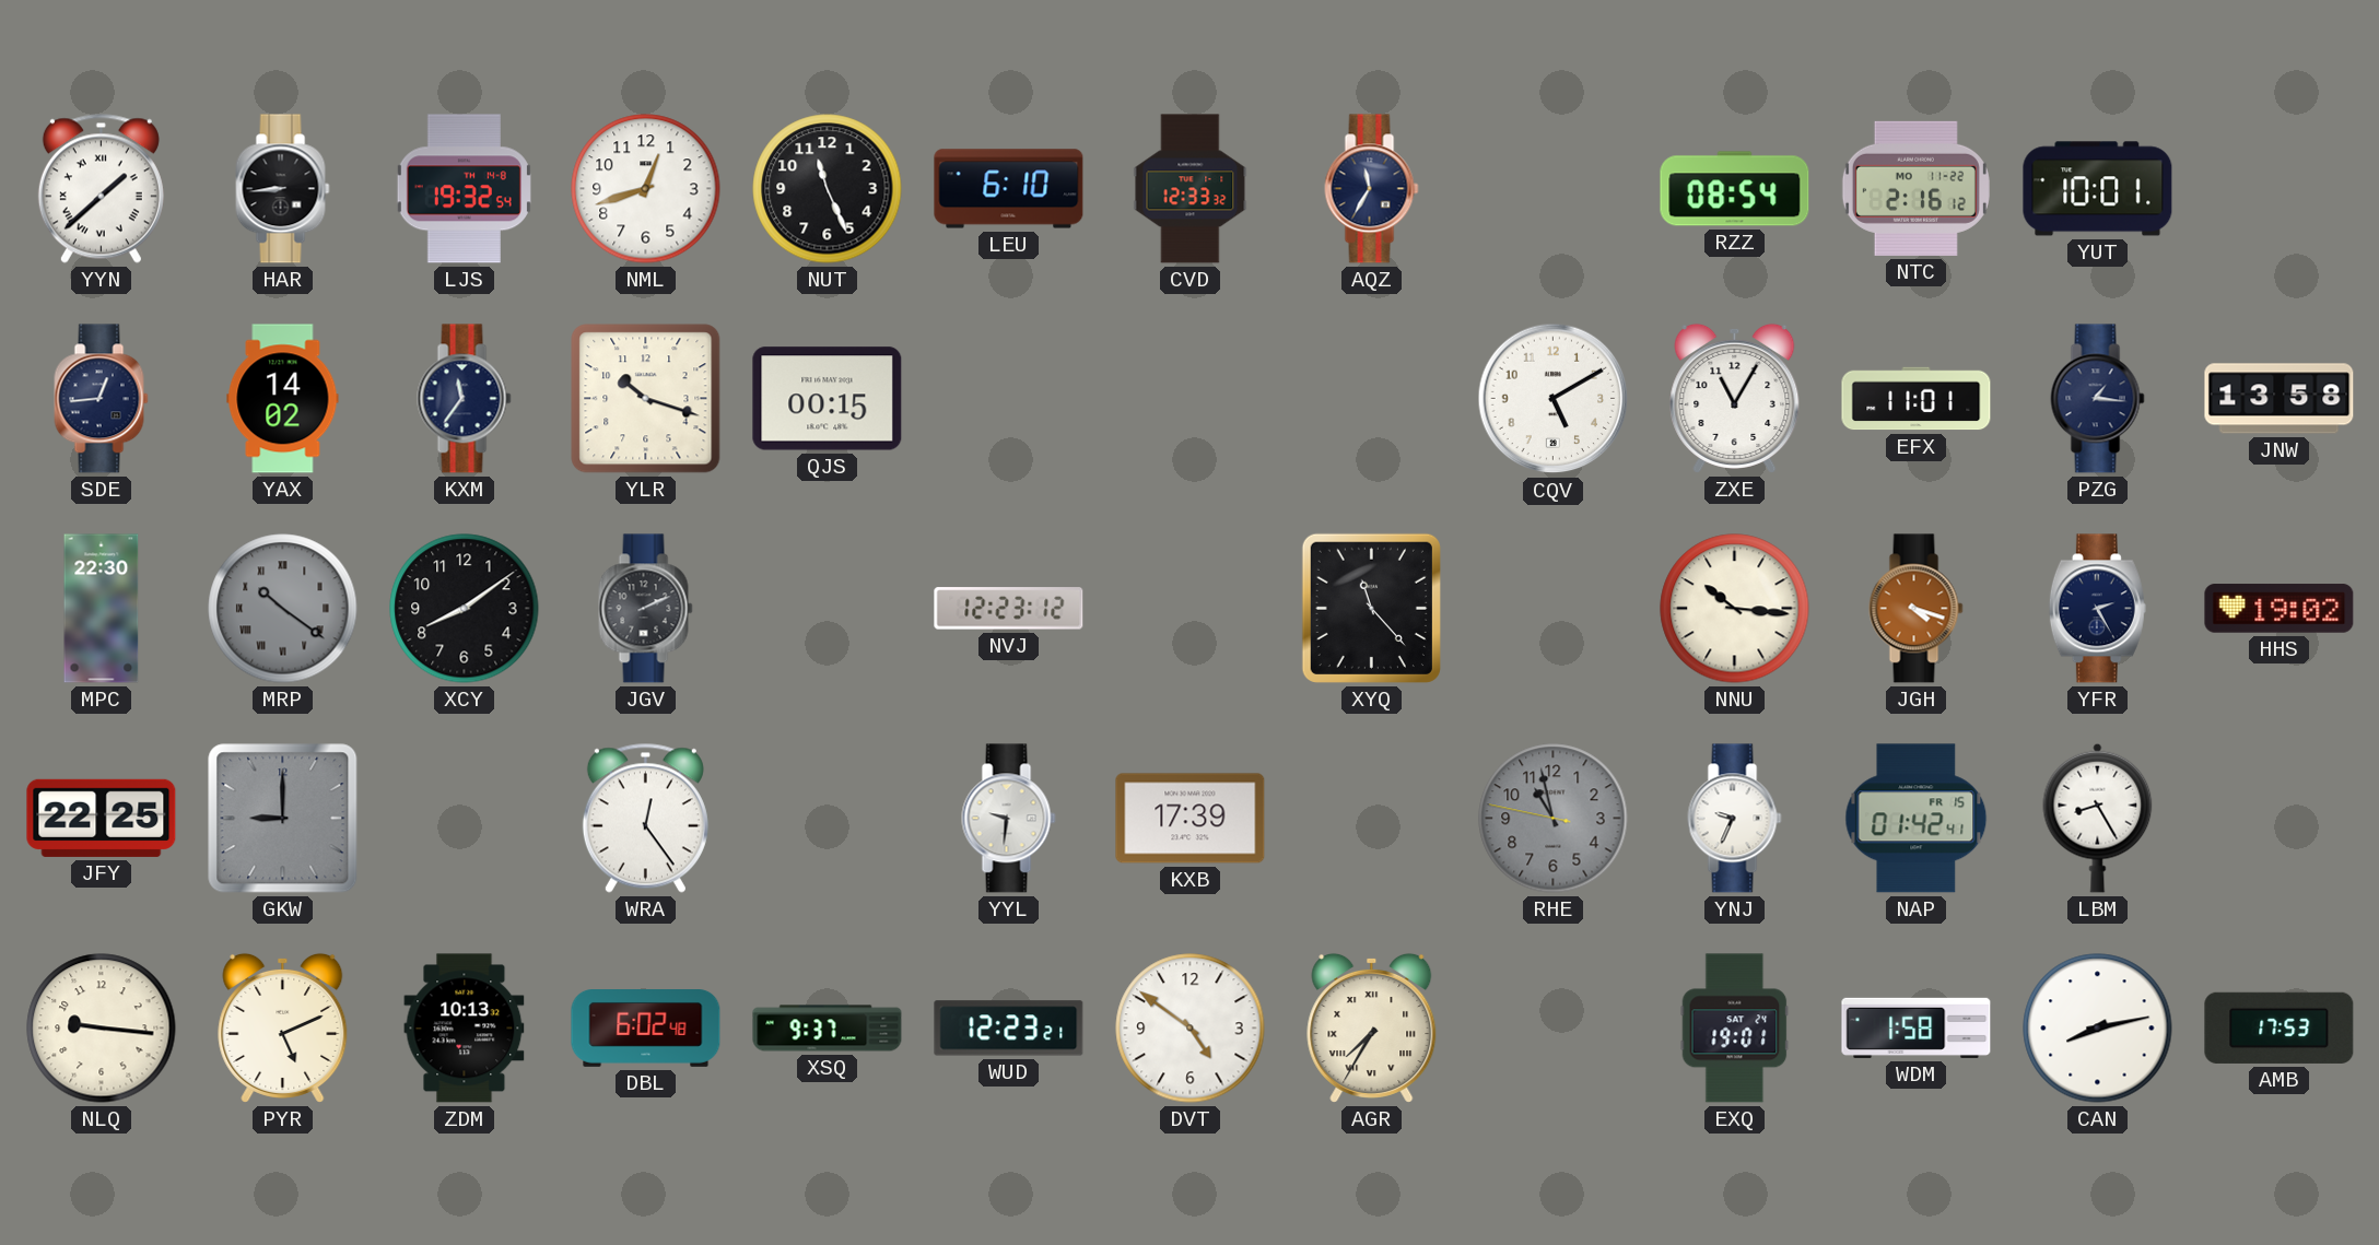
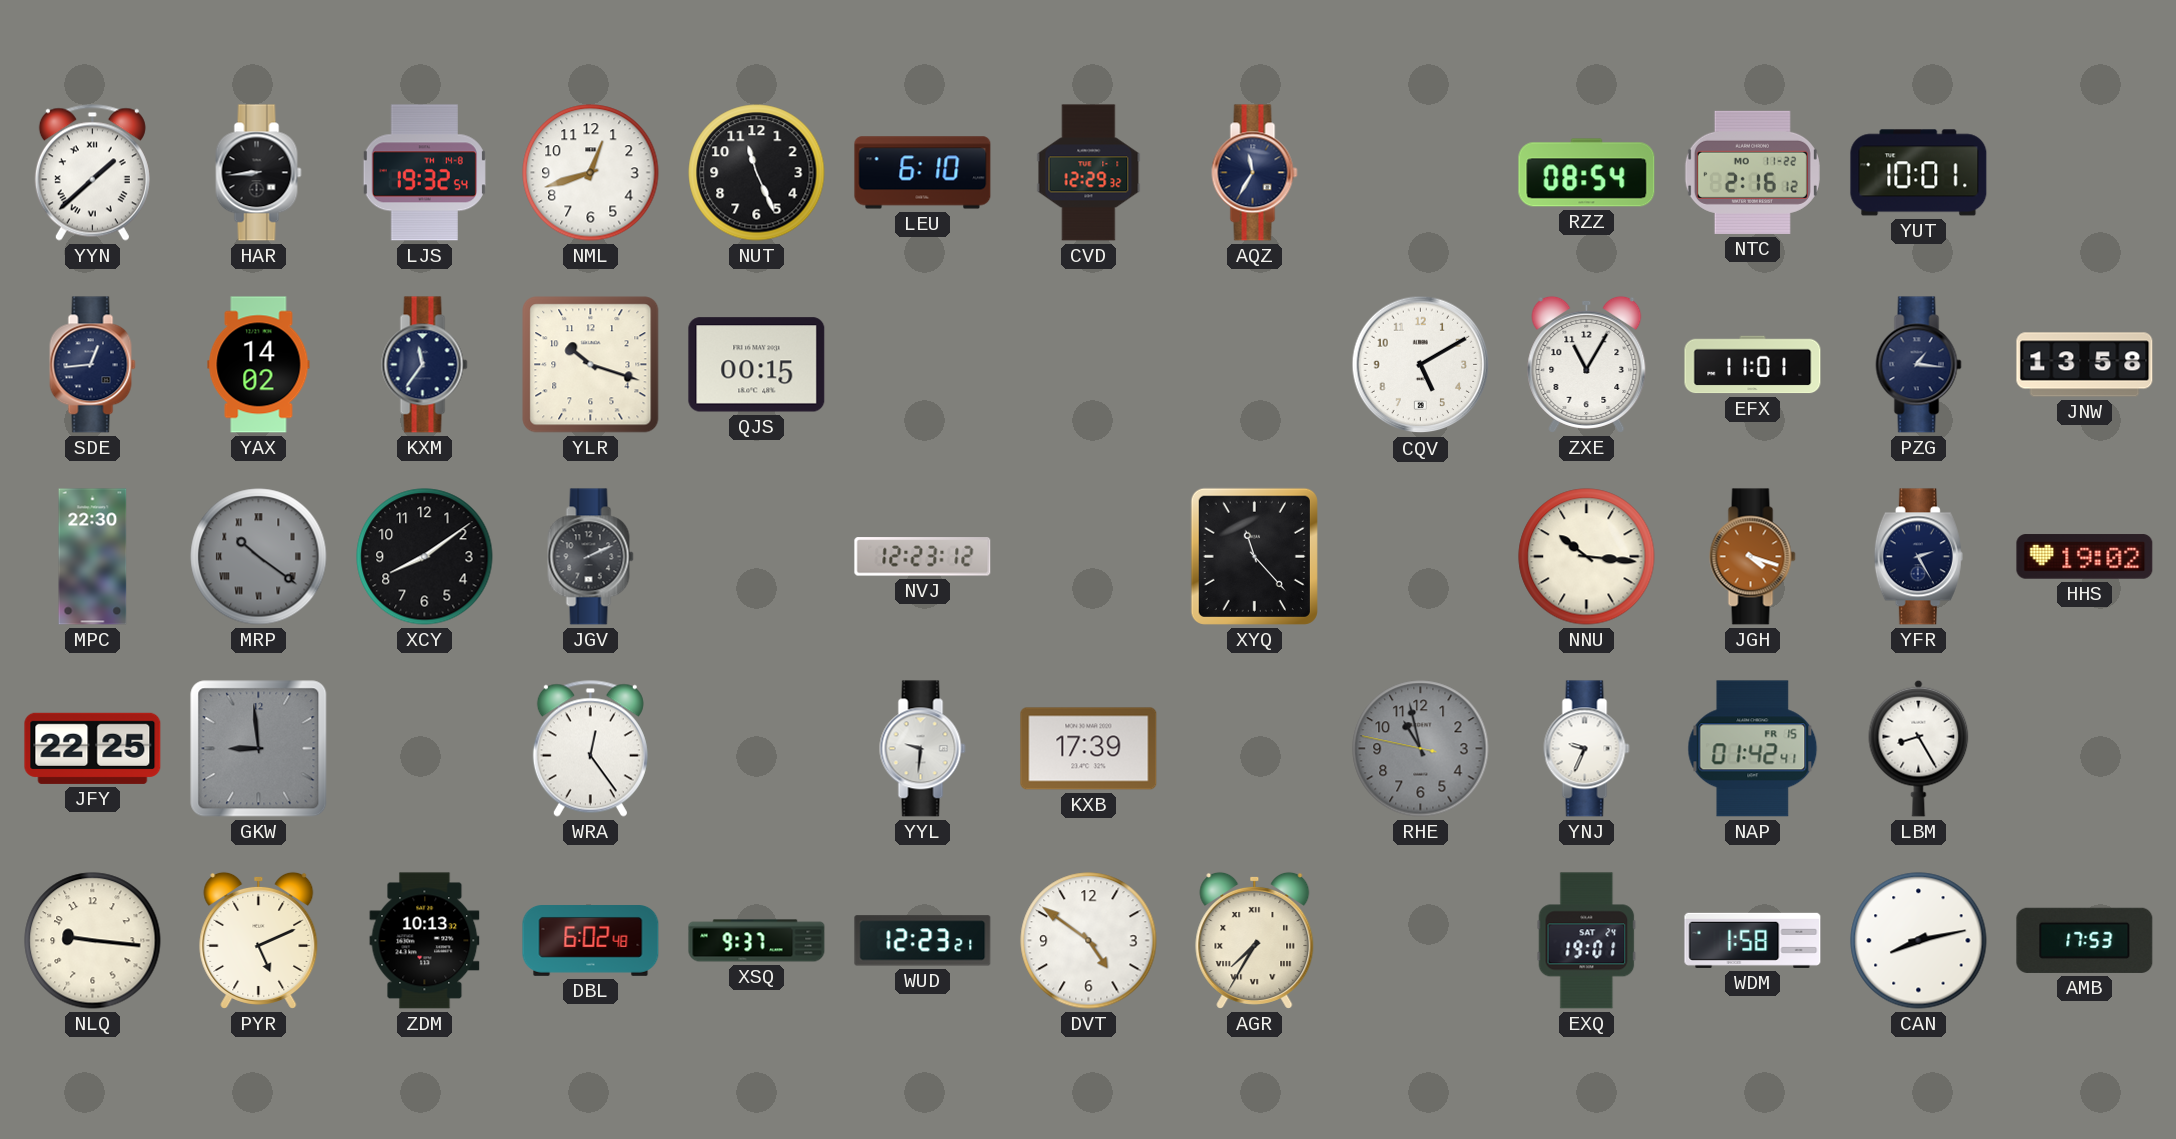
CVD: 12:33 -> 12:29
GKW: 9:00 -> 8:59
